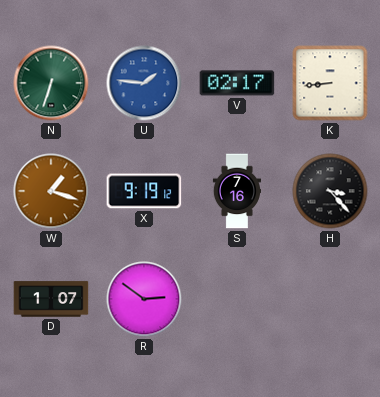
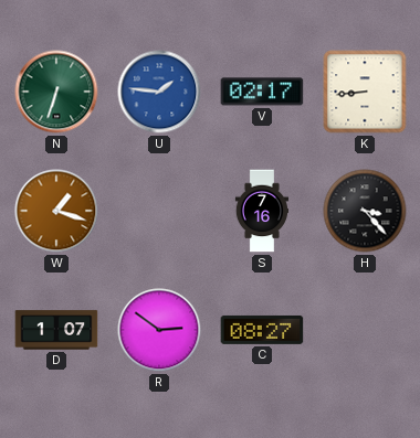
X: 9:19 -> none
C: none -> 08:27
